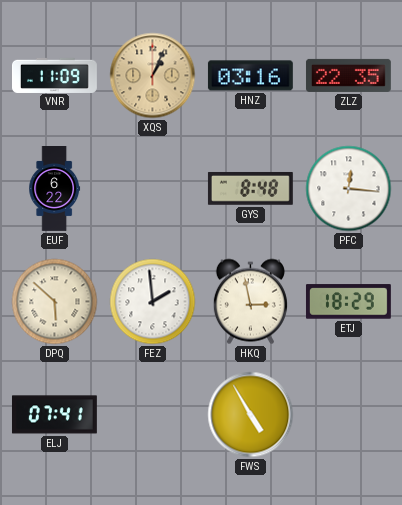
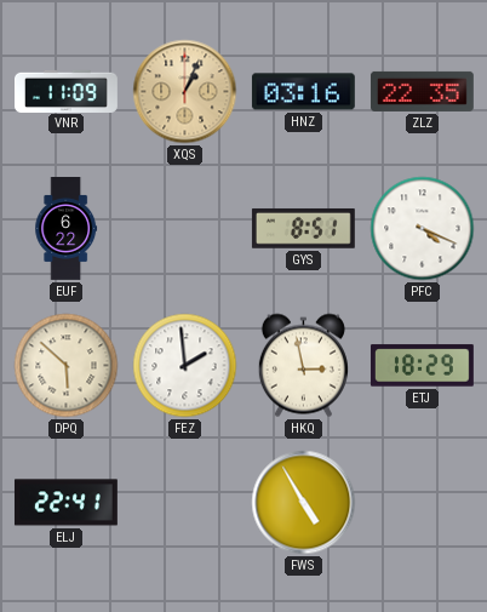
GYS: 8:48 -> 8:51
PFC: 12:16 -> 4:19
ELJ: 07:41 -> 22:41
